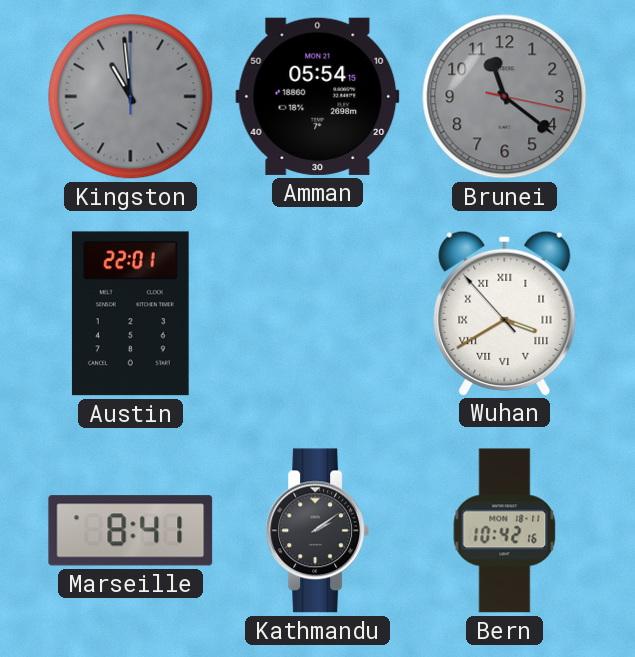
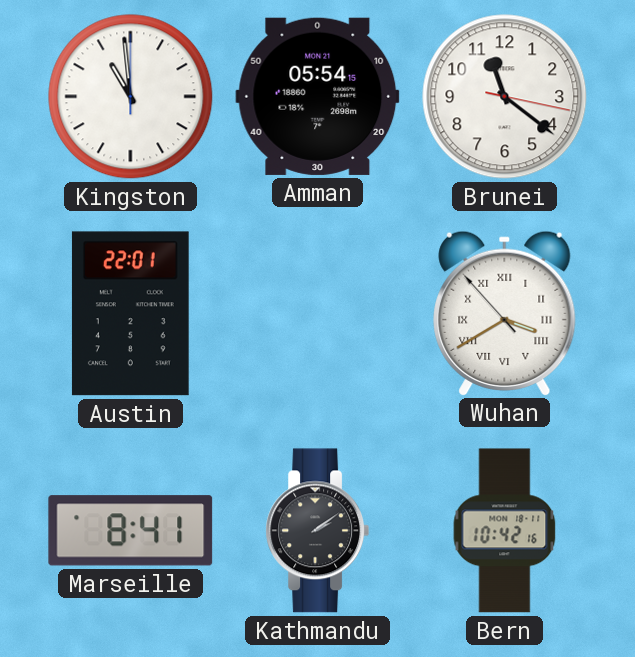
Kingston dial: grey -> white
Brunei dial: grey -> white
